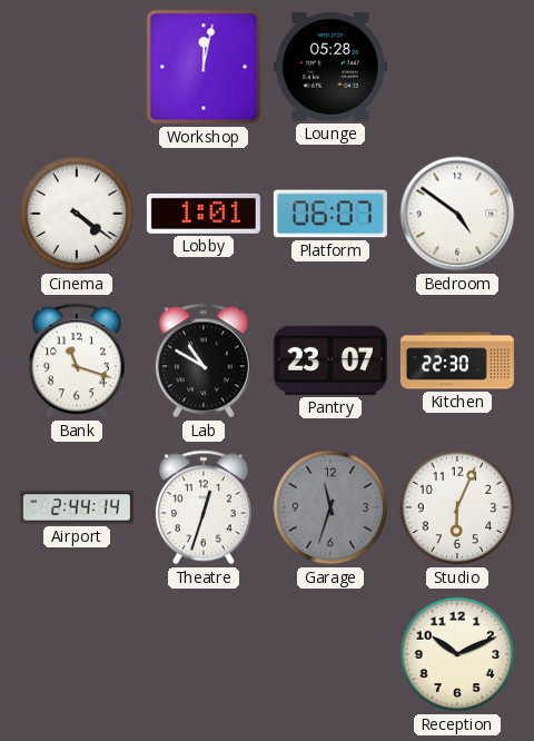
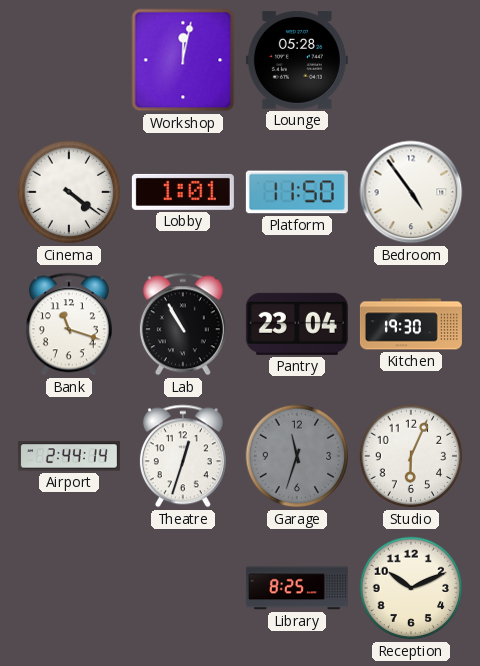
Platform: 06:07 -> 11:50
Bedroom: 4:51 -> 4:54
Lab: 10:50 -> 10:55
Pantry: 23:07 -> 23:04
Kitchen: 22:30 -> 19:30
Library: none -> 8:25
